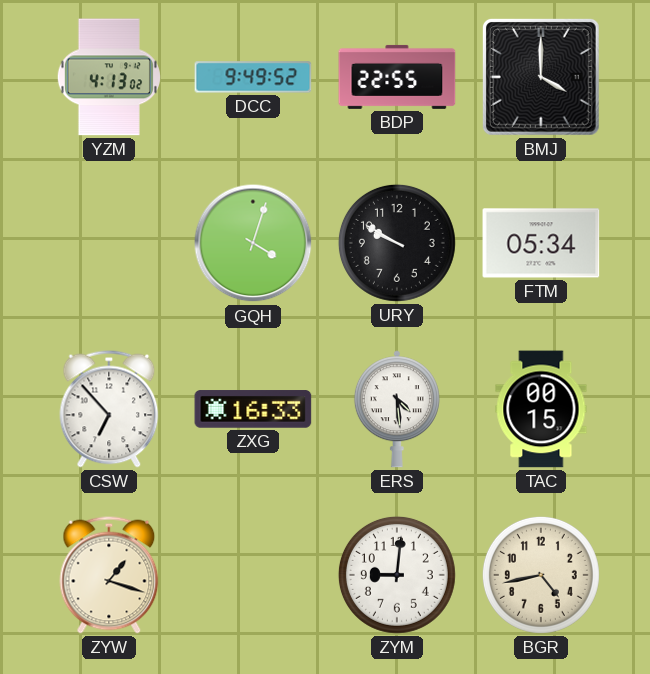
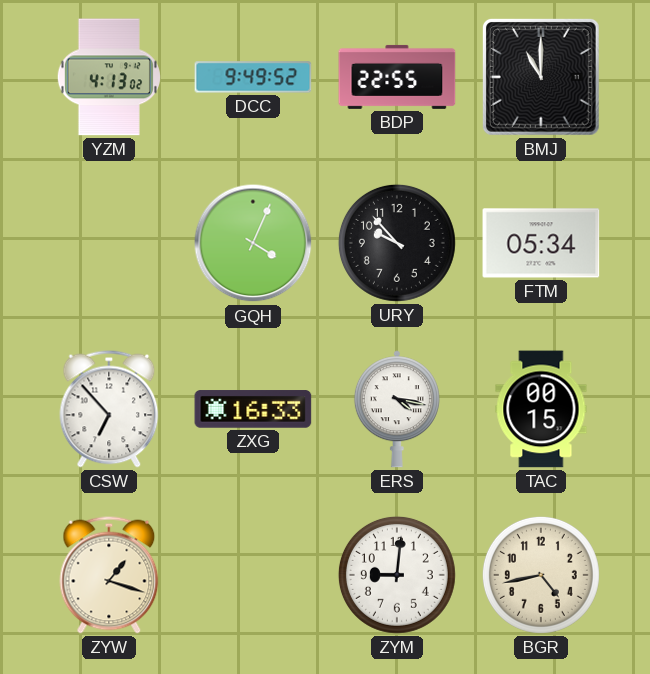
BMJ: 4:00 -> 11:00
GQH: 4:03 -> 4:04
URY: 9:50 -> 9:53
ERS: 4:29 -> 4:17
